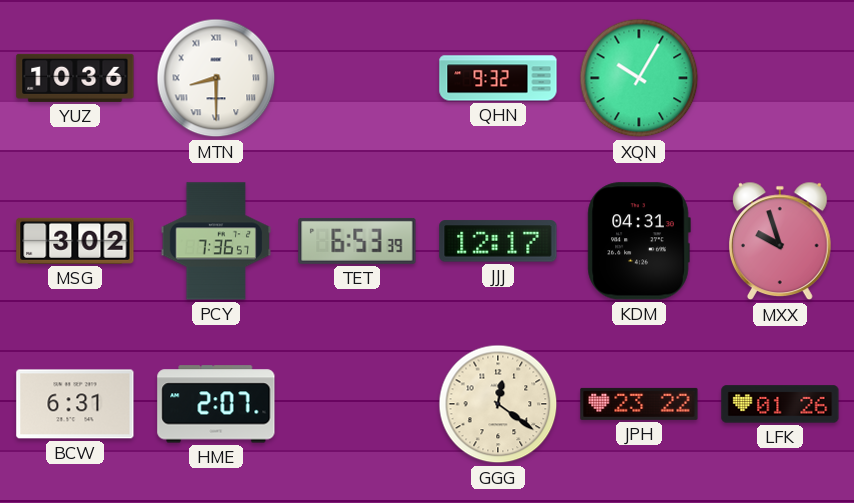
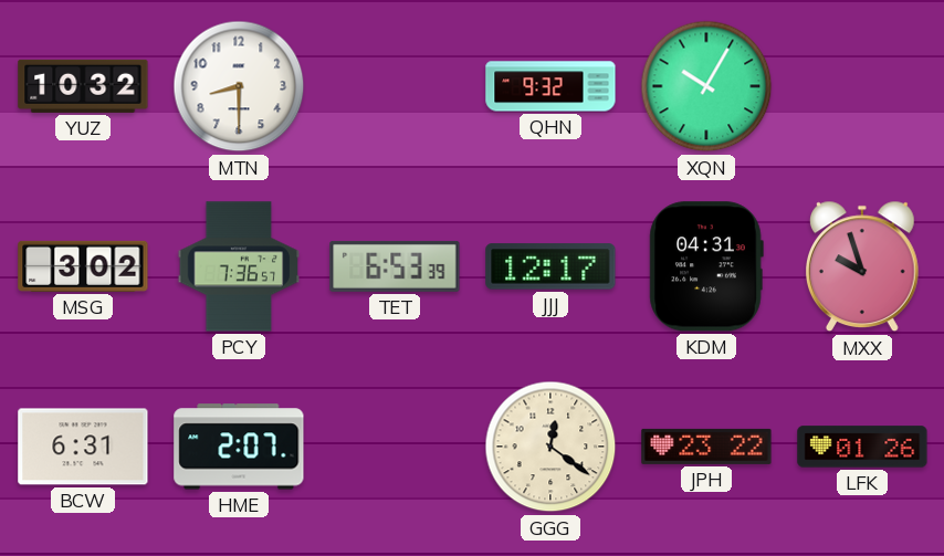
YUZ: 10:36 -> 10:32
MTN numerals: Roman -> Arabic
